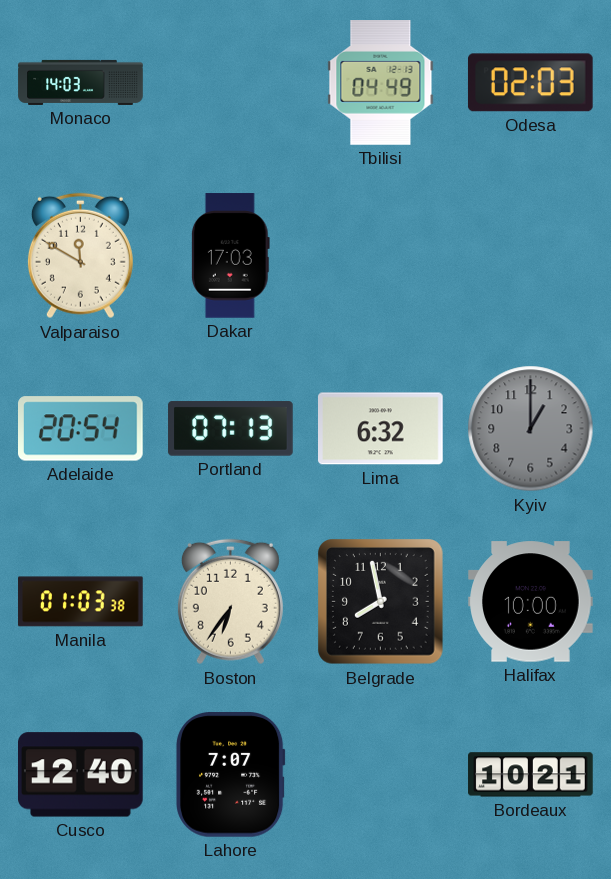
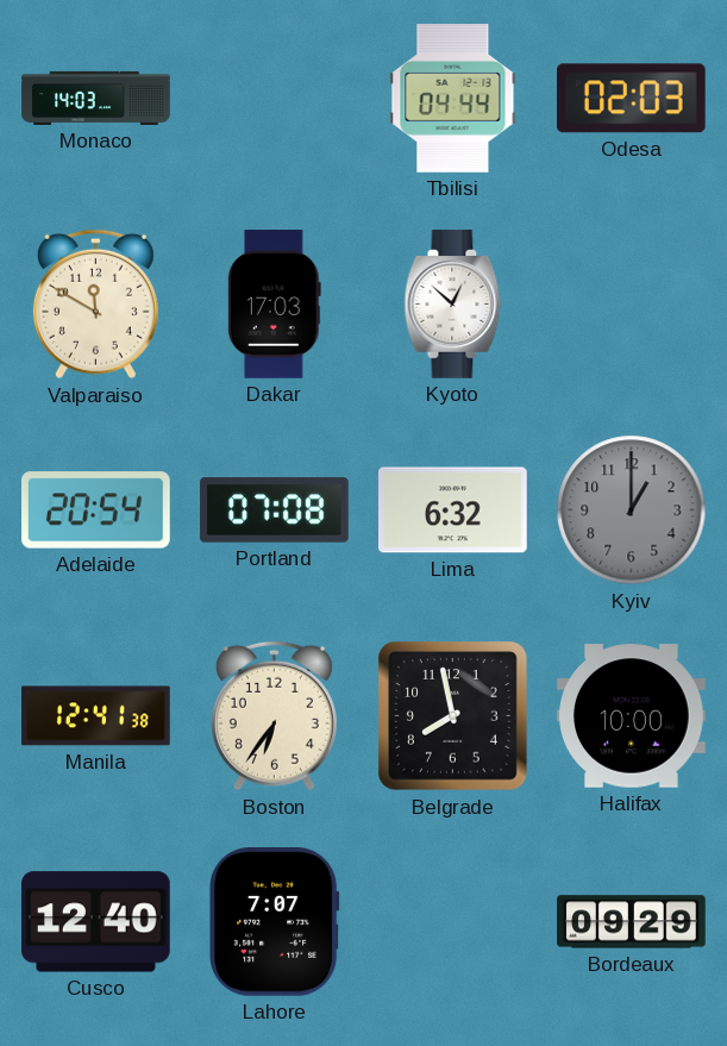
Tbilisi: 04:49 -> 04:44
Kyoto: none -> 12:52
Portland: 07:13 -> 07:08
Manila: 01:03 -> 12:41
Bordeaux: 10:21 -> 09:29
